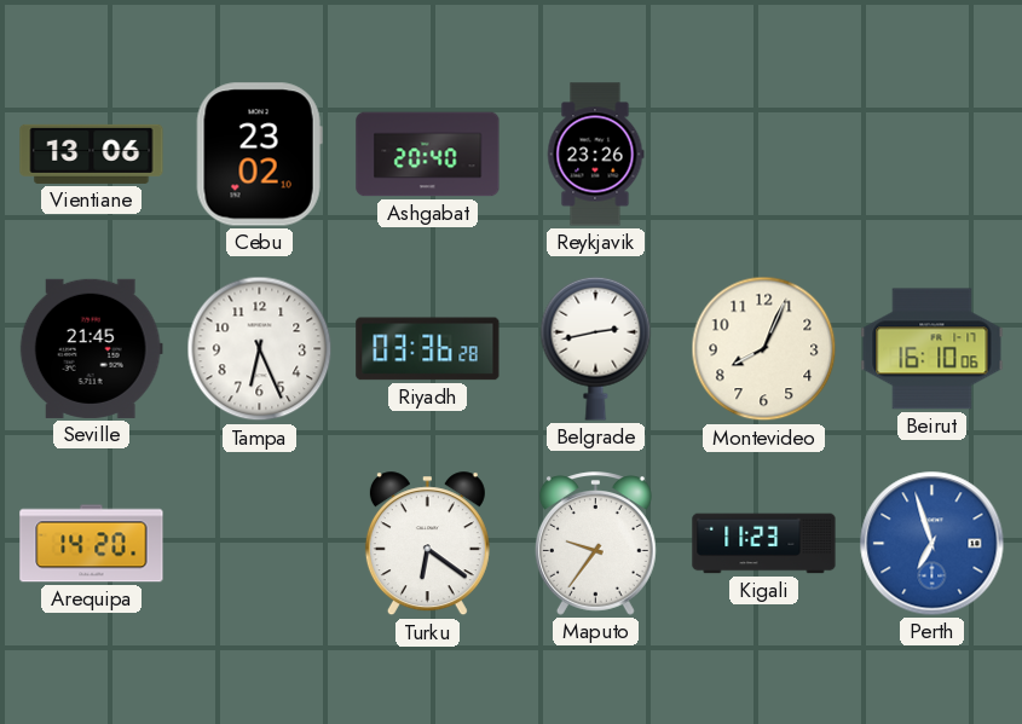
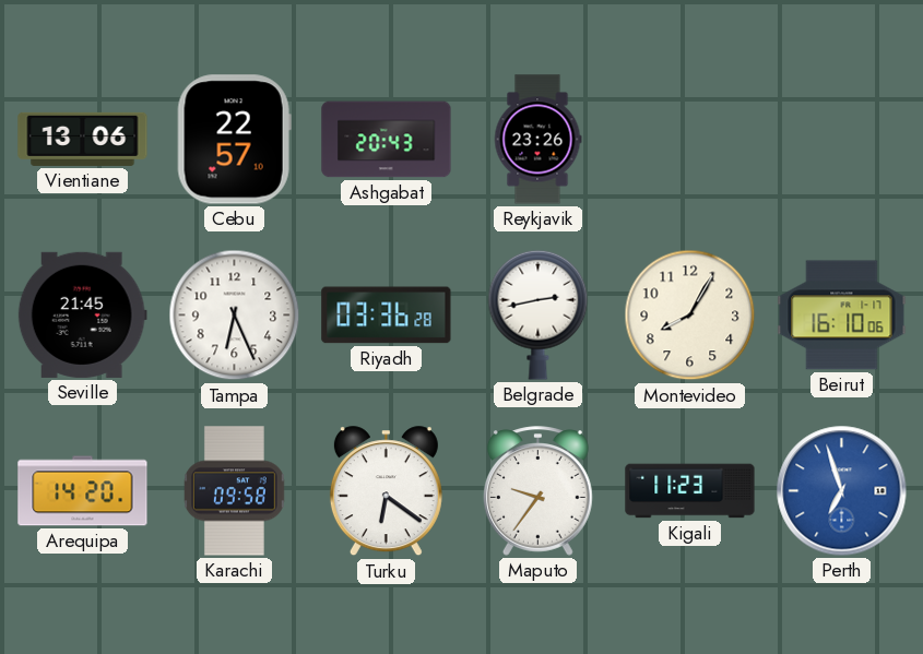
Cebu: 23:02 -> 22:57
Ashgabat: 20:40 -> 20:43
Montevideo: 8:04 -> 8:05
Karachi: none -> 09:58
